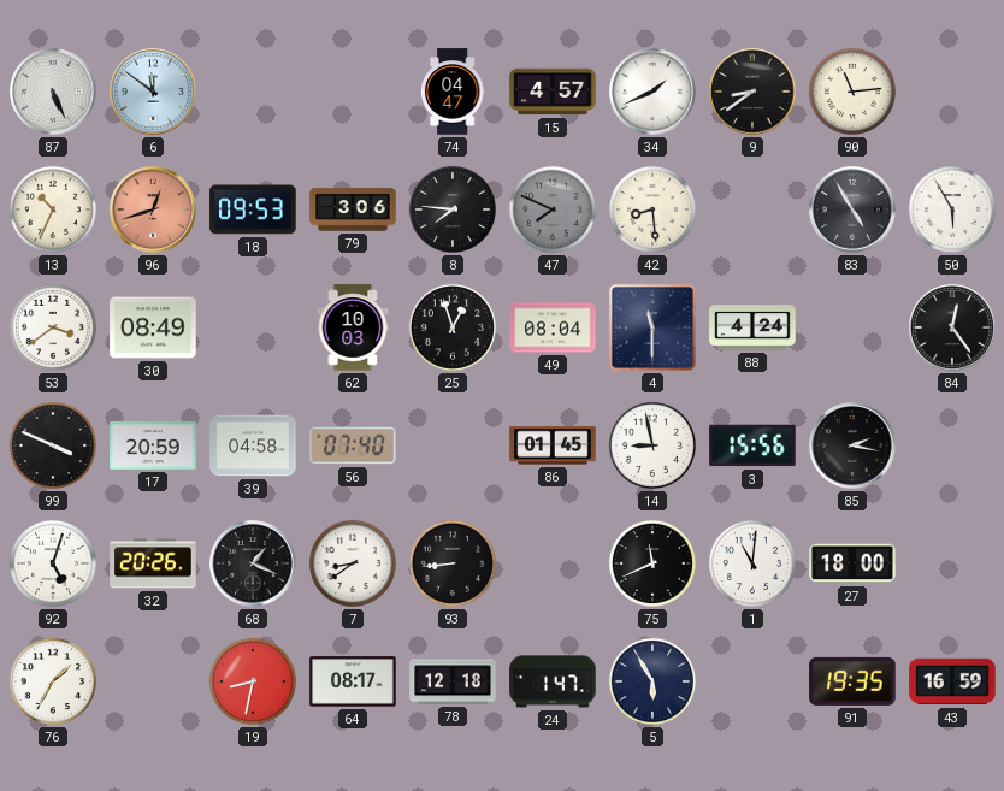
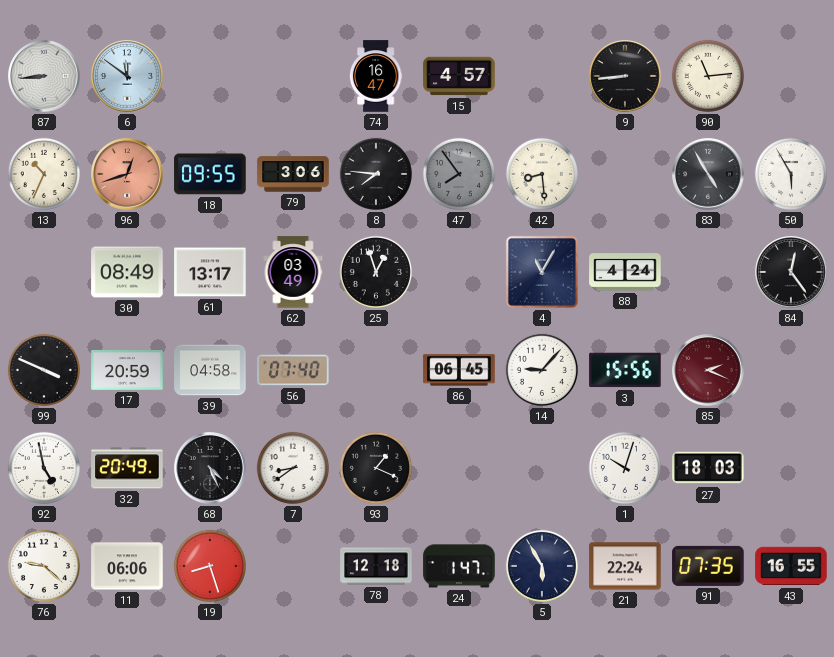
87: 5:26 -> 8:44
74: 04:47 -> 16:47
34: 1:41 -> none
9: 8:39 -> 8:44
18: 09:53 -> 09:55
47: 7:49 -> 7:54
53: 3:39 -> none
61: none -> 13:17
62: 10:03 -> 03:49
49: 08:04 -> none
4: 11:30 -> 11:05
86: 01:45 -> 06:45
14: 8:58 -> 9:07
85: 2:17 -> 2:19
85 dial: black -> burgundy
92: 5:03 -> 4:58
32: 20:26 -> 20:49
68: 1:19 -> 4:26
93: 8:44 -> 1:19
75: 11:41 -> none
1: 11:01 -> 10:03
27: 18:00 -> 18:03
76: 1:35 -> 9:22
11: none -> 06:06
19: 8:32 -> 8:27
64: 08:17 -> none
21: none -> 22:24
91: 19:35 -> 07:35
43: 16:59 -> 16:55
